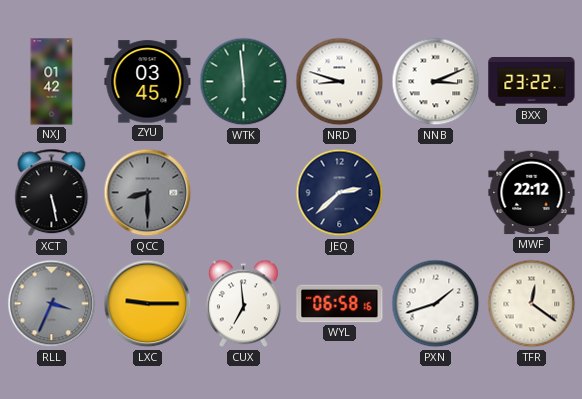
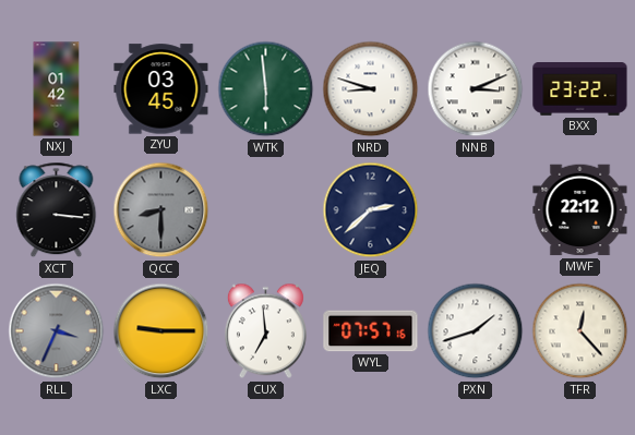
XCT: 5:28 -> 3:16
WYL: 06:58 -> 07:57
TFR: 12:21 -> 12:23
